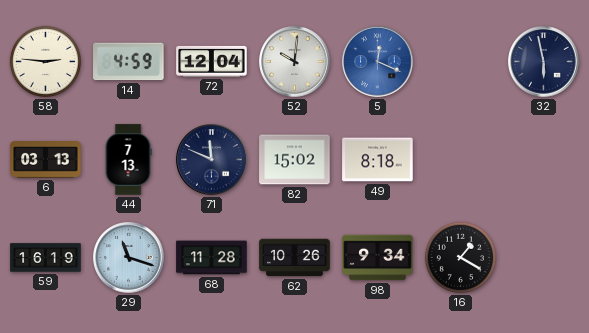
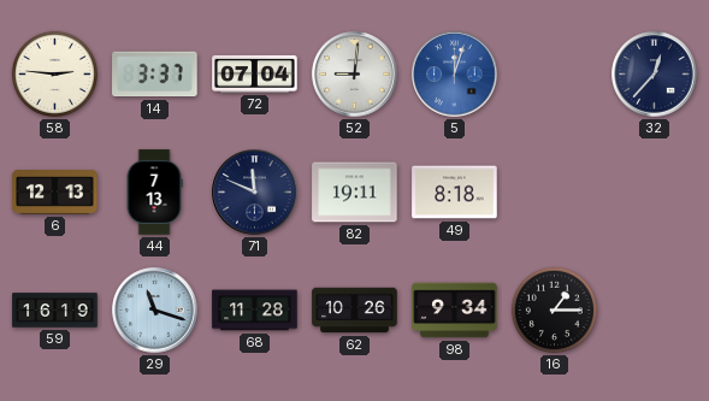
14: 4:59 -> 3:37
72: 12:04 -> 07:04
52: 10:01 -> 9:01
5: 12:19 -> 12:03
32: 5:58 -> 12:37
6: 03:13 -> 12:13
82: 15:02 -> 19:11
16: 1:20 -> 1:15
